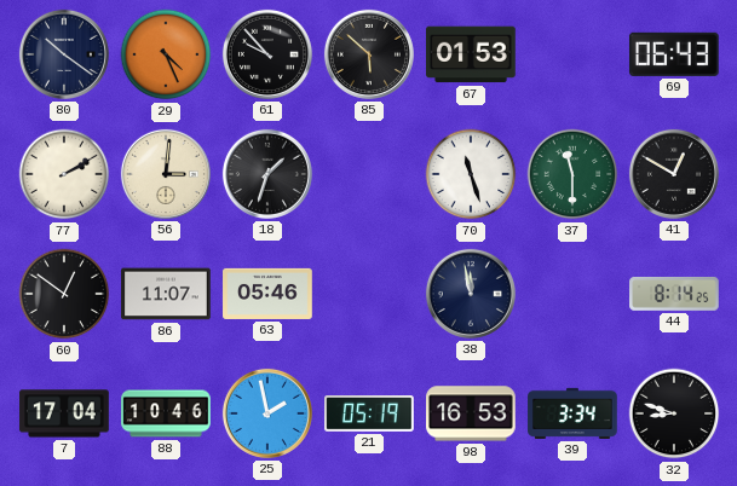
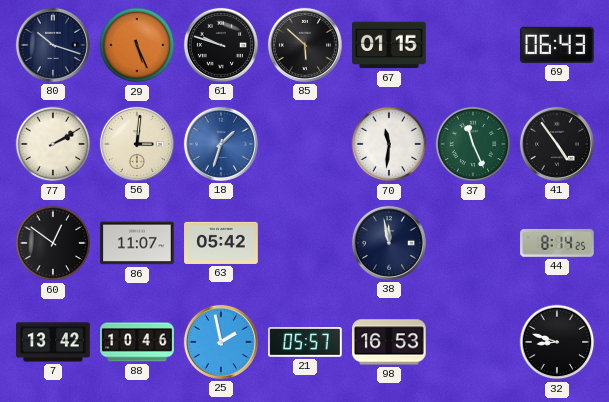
80: 10:21 -> 10:18
29: 4:26 -> 5:26
61: 9:53 -> 9:48
67: 01:53 -> 01:15
18 dial: black -> blue
70: 11:27 -> 11:31
37: 11:30 -> 11:26
41: 12:50 -> 4:54
63: 05:46 -> 05:42
7: 17:04 -> 13:42
21: 05:19 -> 05:57
39: 3:34 -> none
